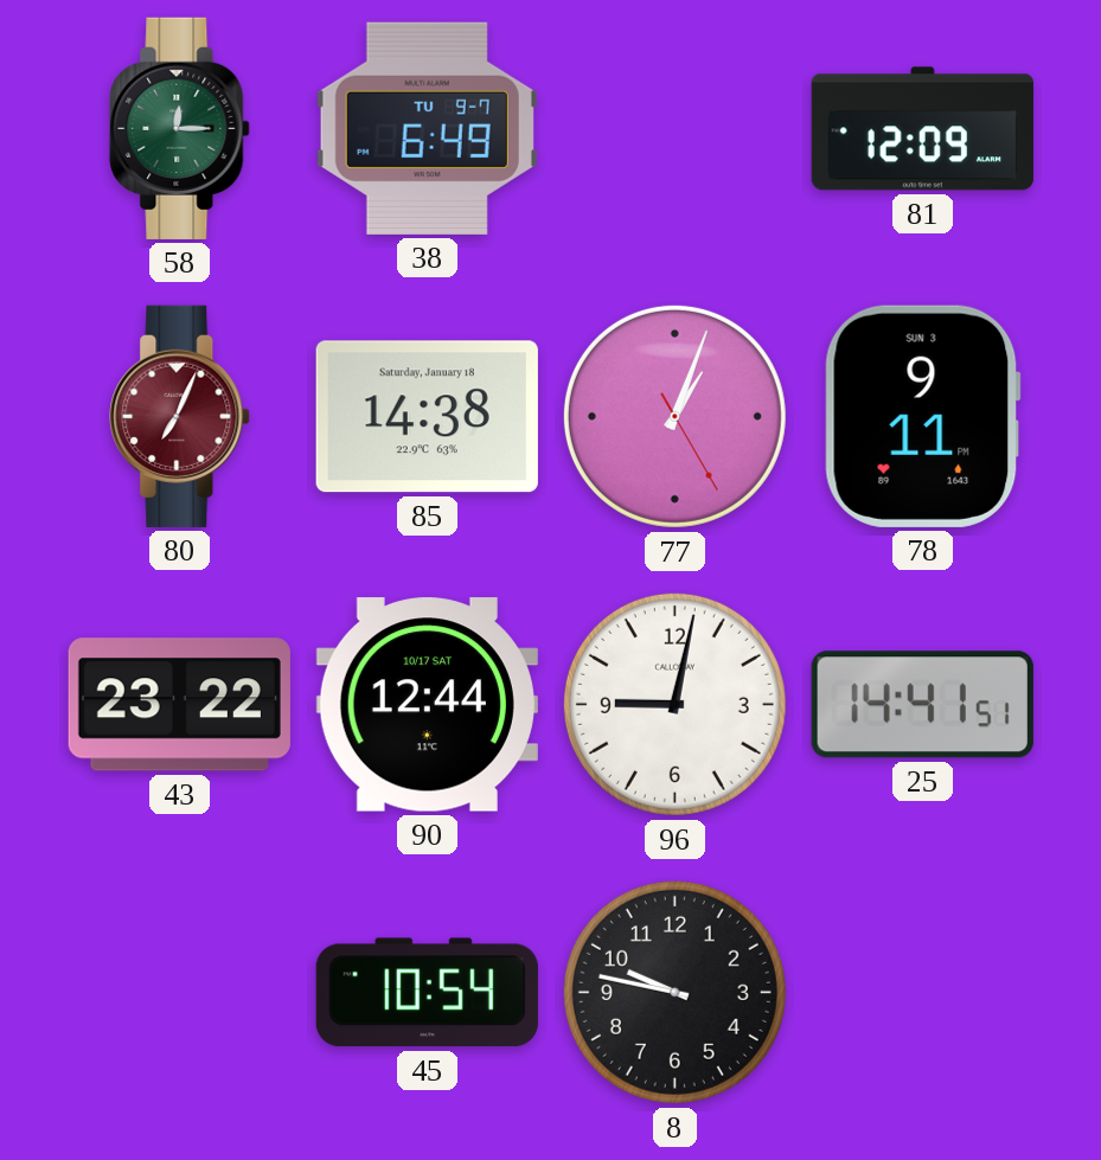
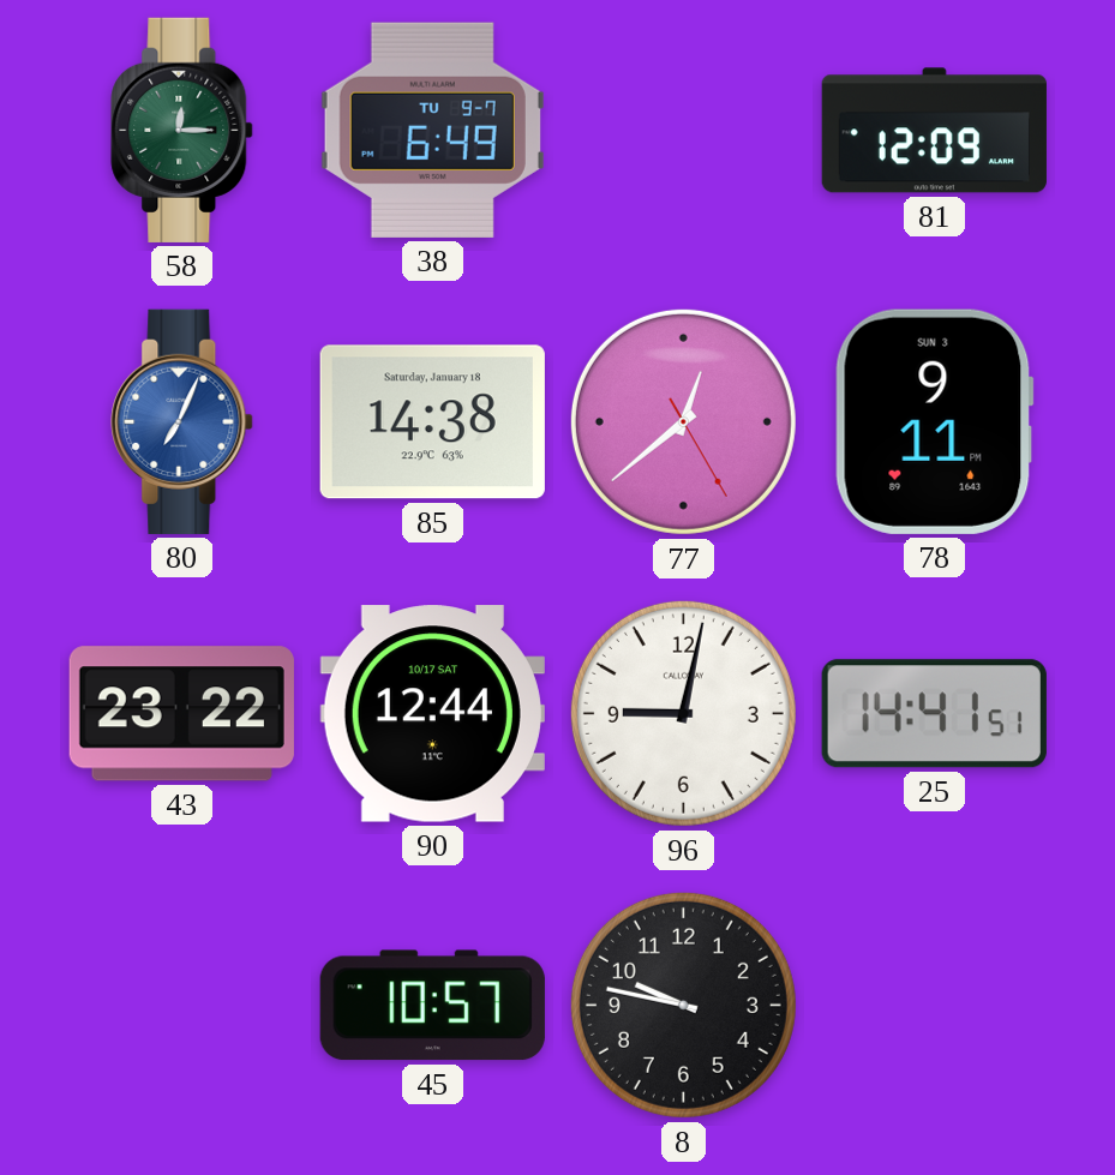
80 dial: burgundy -> blue
77: 1:03 -> 12:38
45: 10:54 -> 10:57
